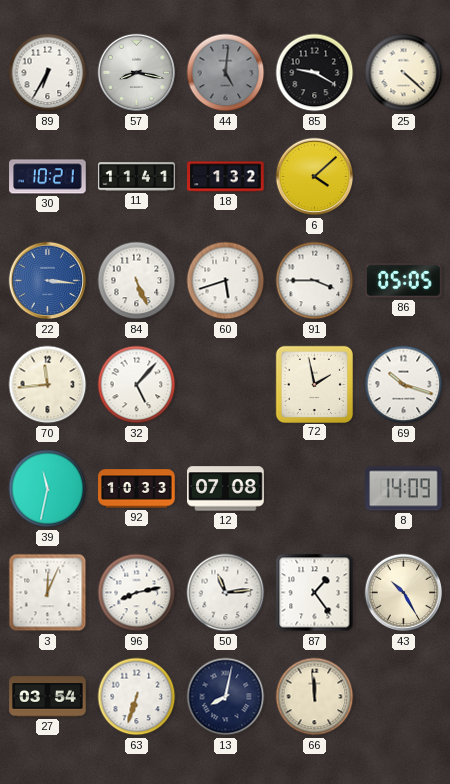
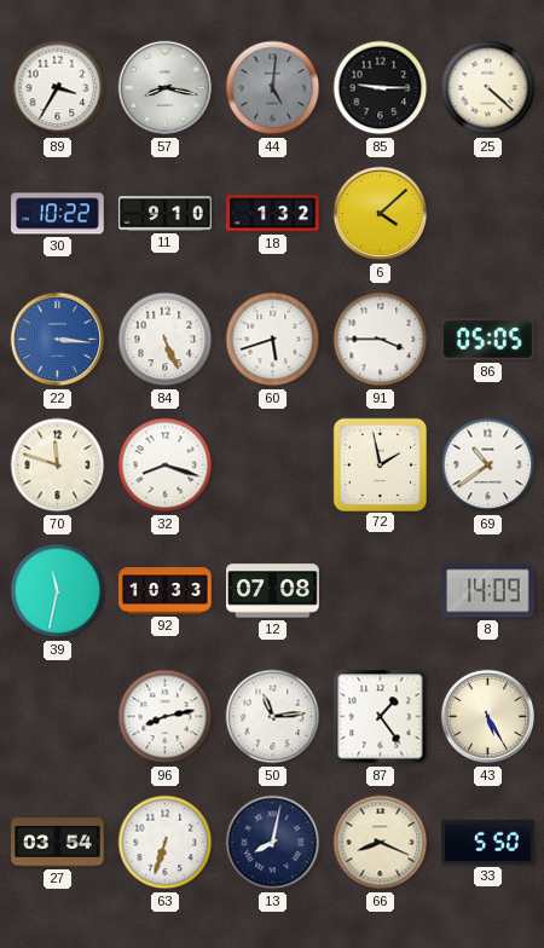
89: 6:35 -> 3:35
85: 9:20 -> 9:15
30: 10:21 -> 10:22
11: 11:41 -> 9:10
70: 11:44 -> 11:48
32: 5:07 -> 8:18
69: 10:18 -> 10:39
3: 12:04 -> none
43: 10:25 -> 5:25
66: 11:59 -> 8:19
33: none -> 5:50
